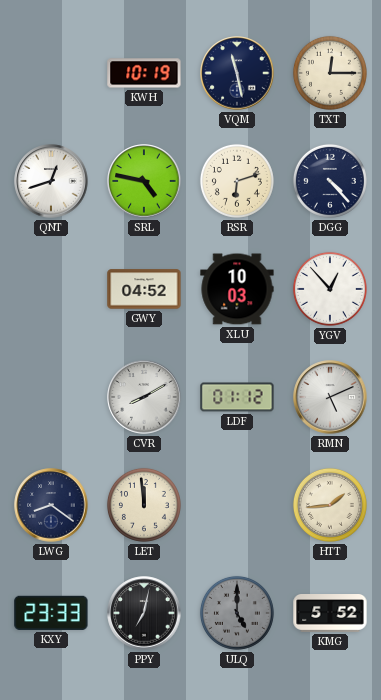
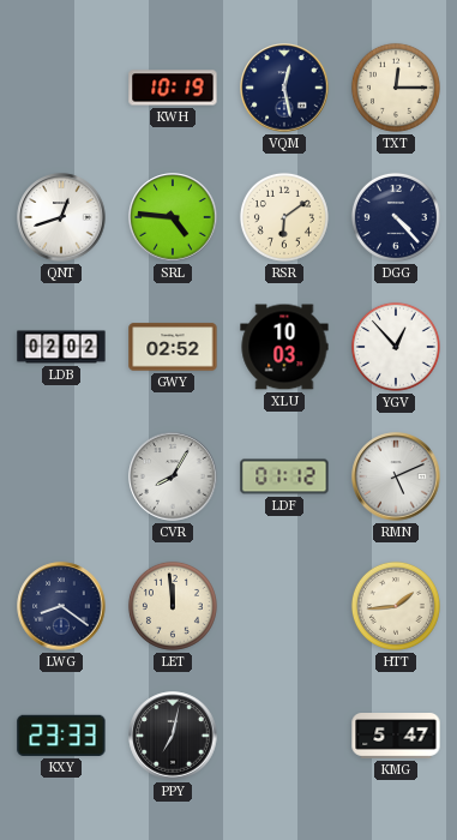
VQM: 11:28 -> 12:28
SRL: 4:47 -> 4:46
RSR: 6:12 -> 6:09
LDB: none -> 02:02
GWY: 04:52 -> 02:52
CVR: 8:10 -> 8:05
ULQ: 5:00 -> none
KMG: 5:52 -> 5:47
